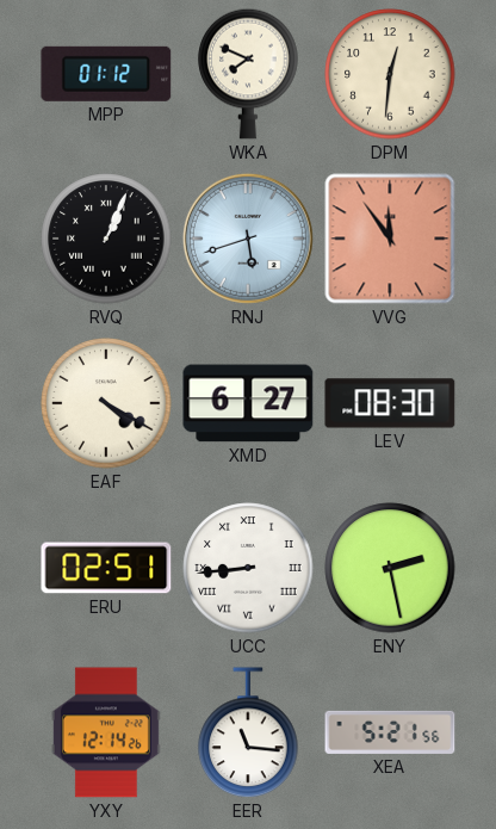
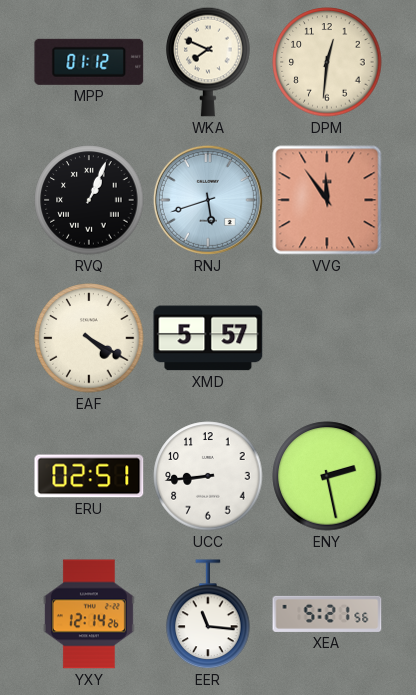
XMD: 6:27 -> 5:57
LEV: 08:30 -> none
UCC numerals: Roman -> Arabic
